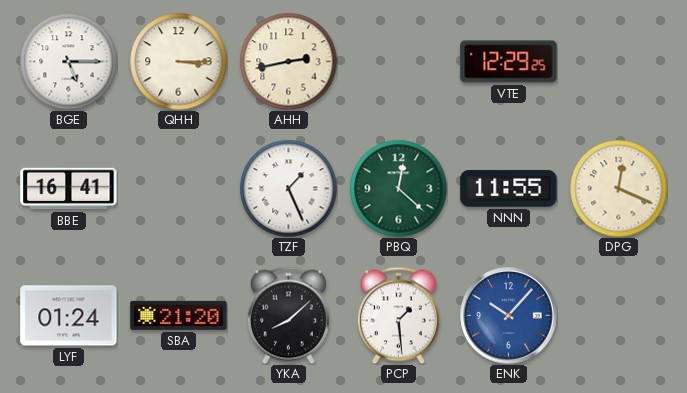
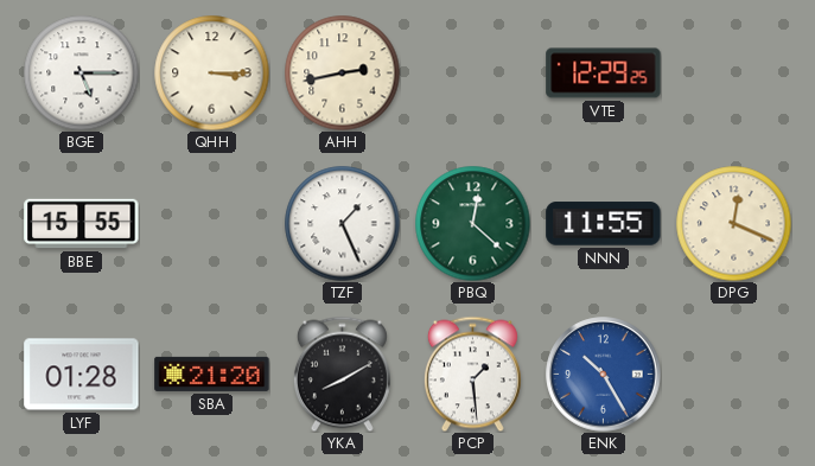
BBE: 16:41 -> 15:55
LYF: 01:24 -> 01:28
YKA: 8:08 -> 8:10
ENK: 10:07 -> 10:25
